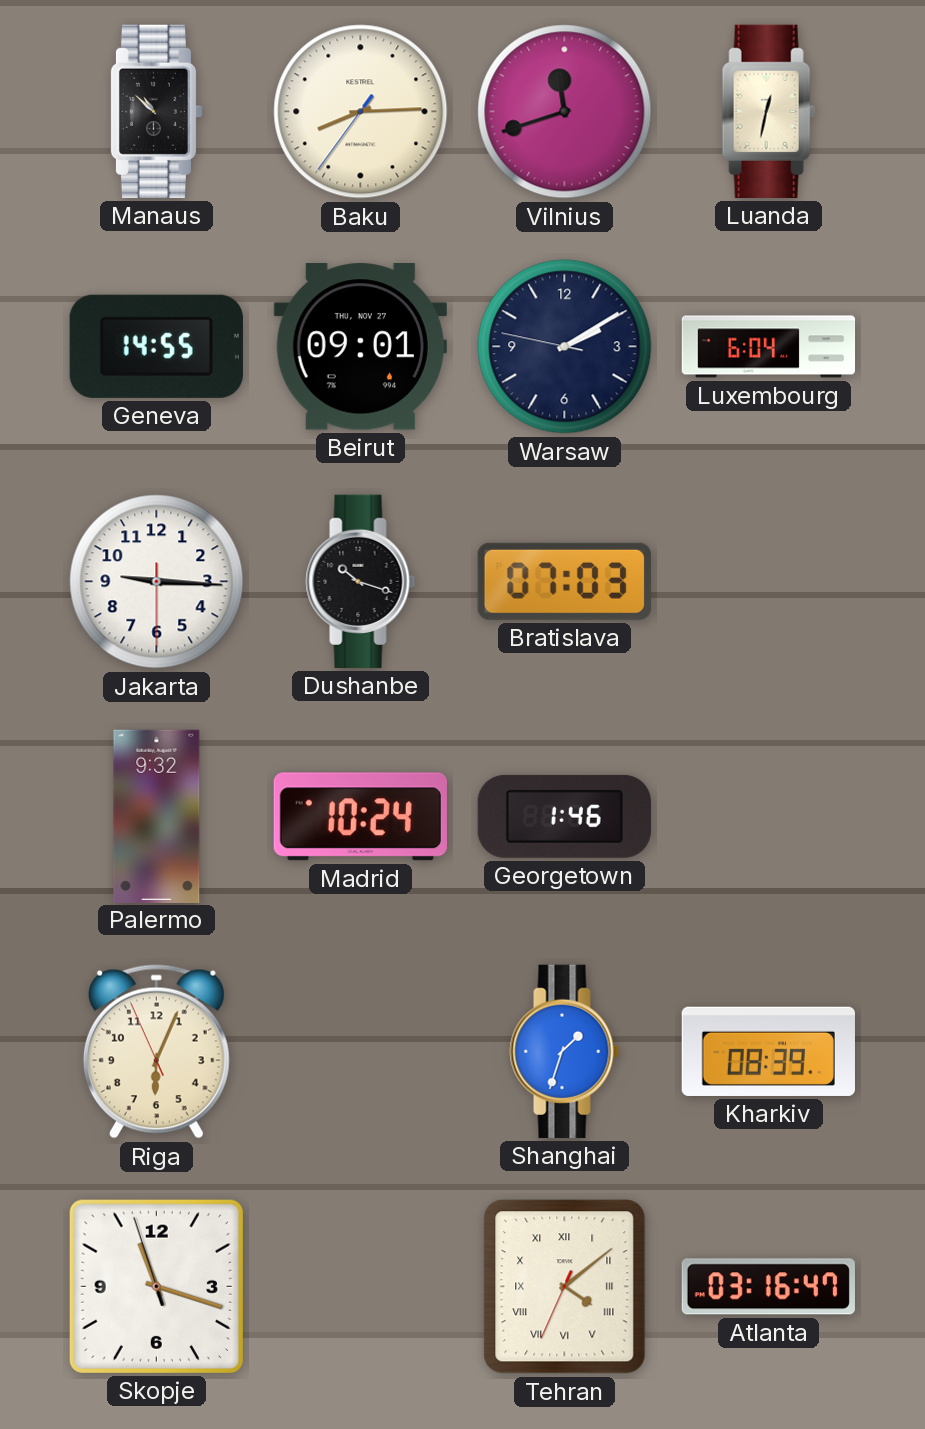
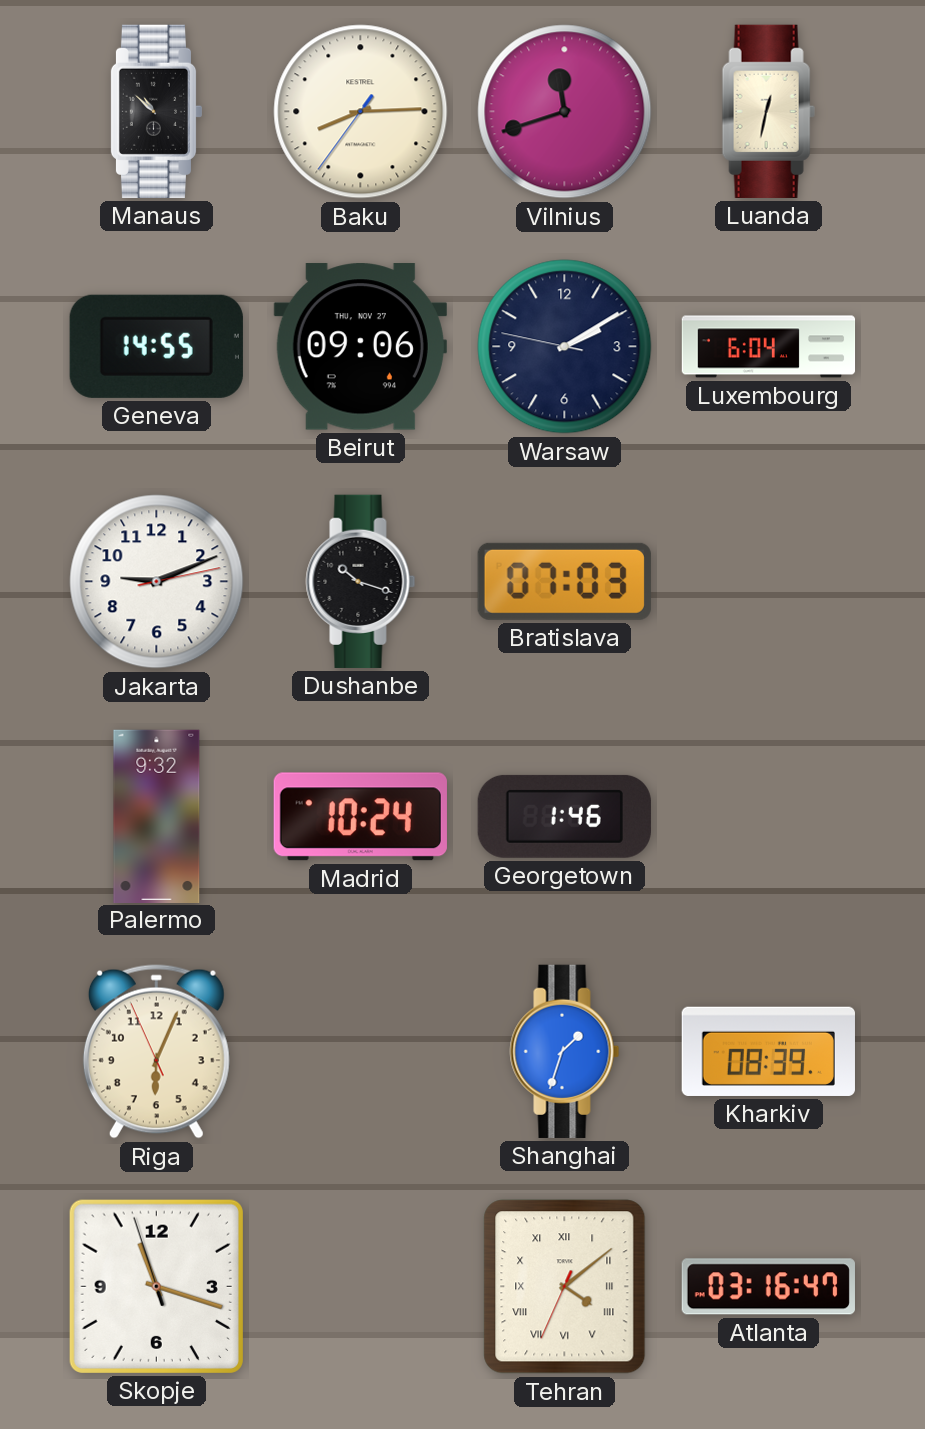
Beirut: 09:01 -> 09:06
Jakarta: 9:15 -> 9:11
